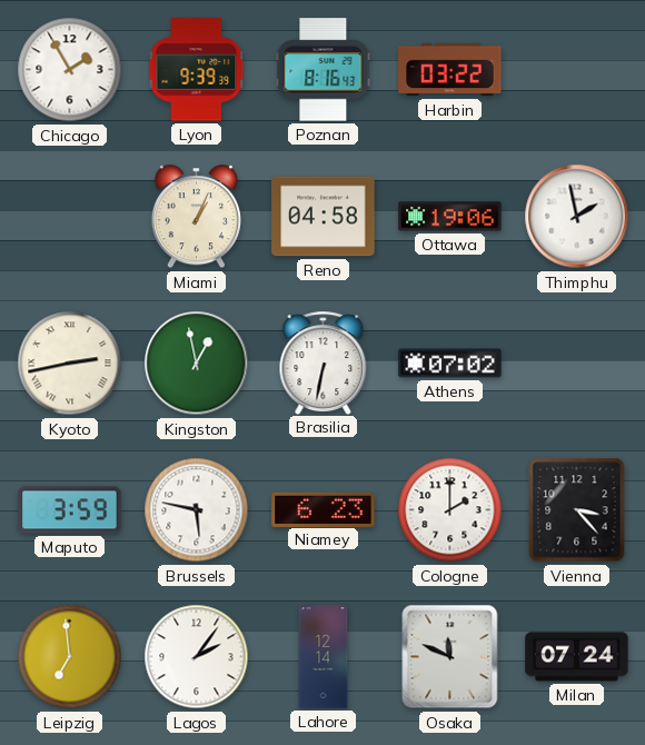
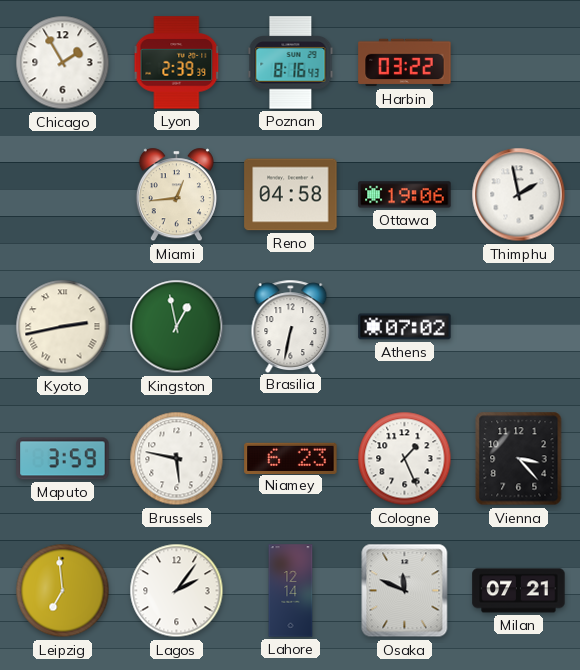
Lyon: 9:39 -> 2:39
Miami: 1:04 -> 12:44
Cologne: 2:00 -> 1:26
Milan: 07:24 -> 07:21
